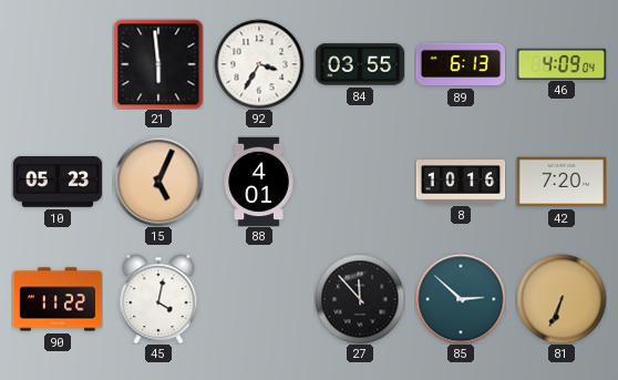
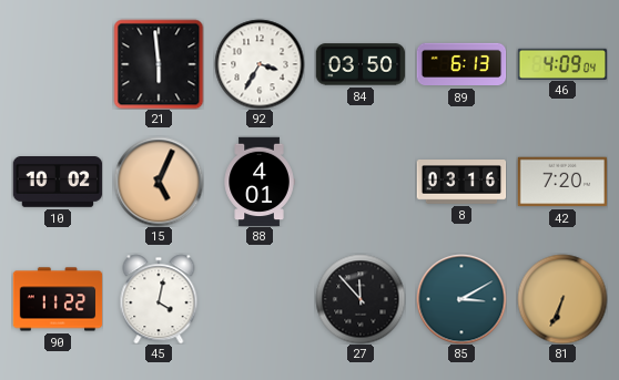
84: 03:55 -> 03:50
10: 05:23 -> 10:02
8: 10:16 -> 03:16
85: 2:52 -> 3:10
